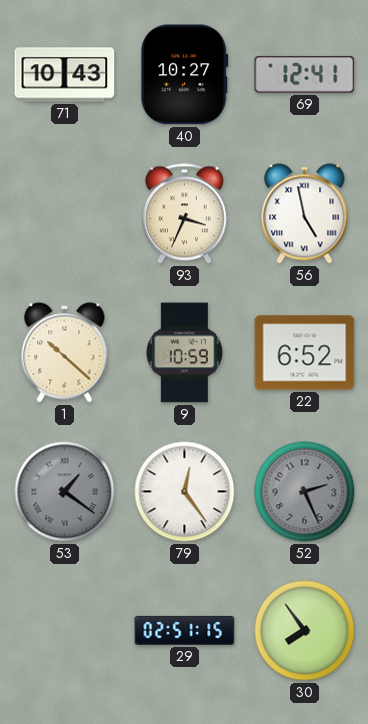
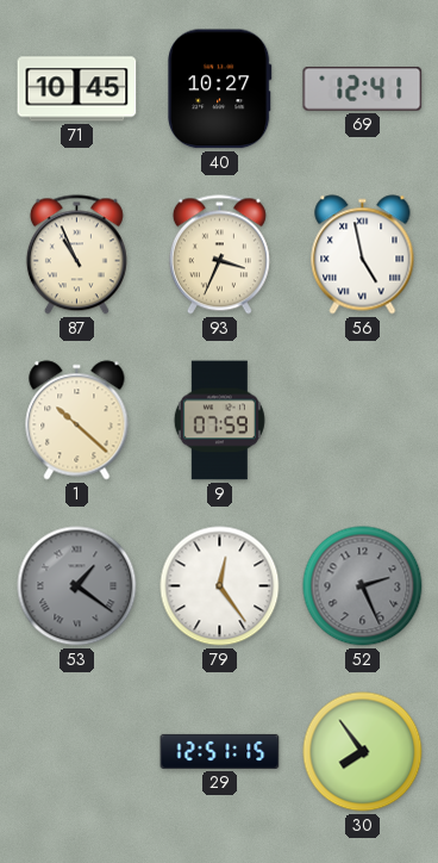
71: 10:43 -> 10:45
87: none -> 10:56
9: 10:59 -> 07:59
22: 6:52 -> none
29: 02:51 -> 12:51
